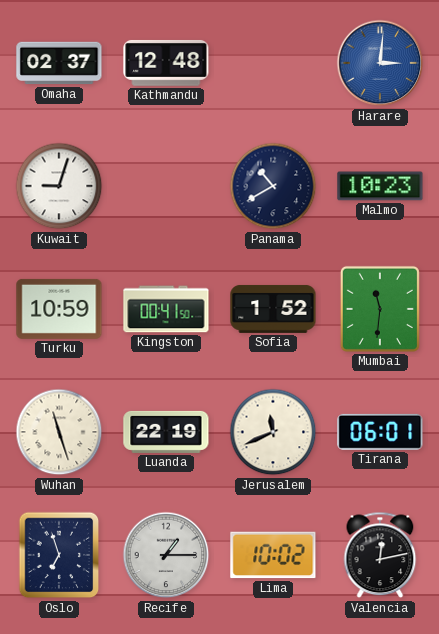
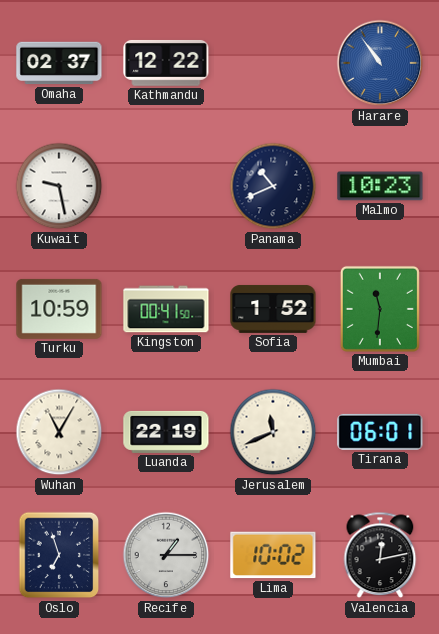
Kathmandu: 12:48 -> 12:22
Harare: 3:01 -> 10:54
Kuwait: 9:03 -> 9:28
Panama: 10:40 -> 10:41
Wuhan: 11:27 -> 11:05
